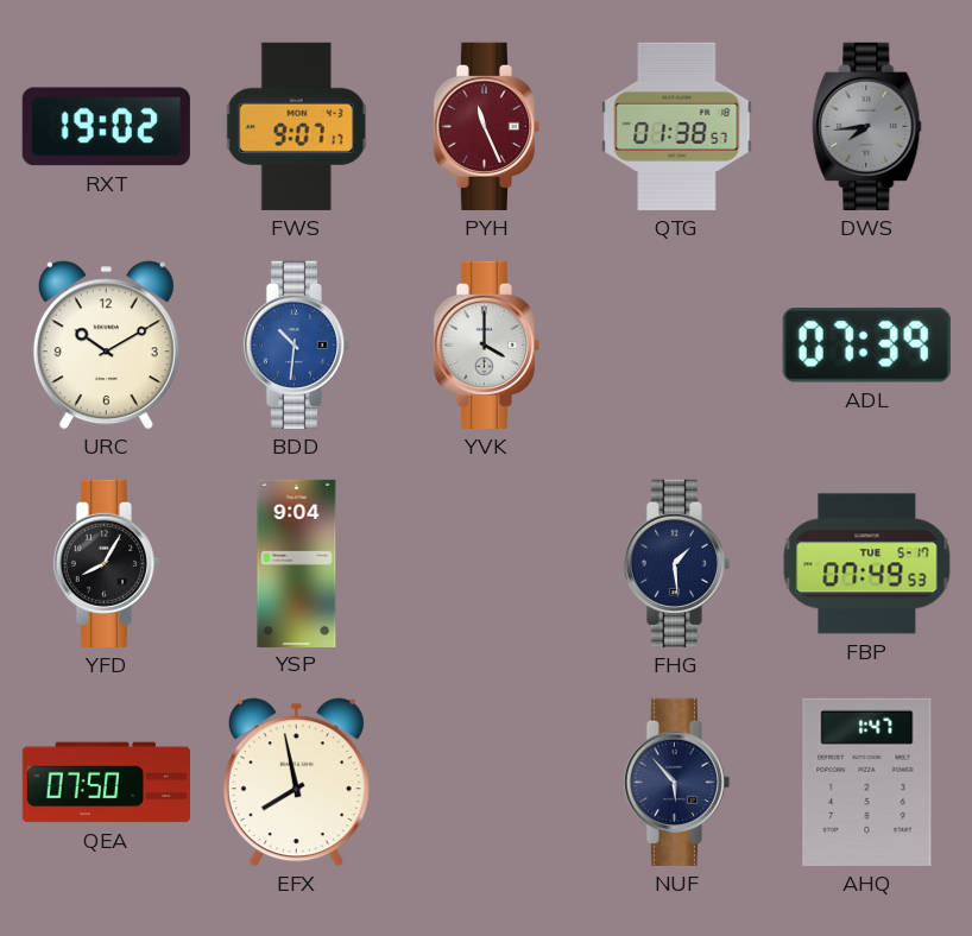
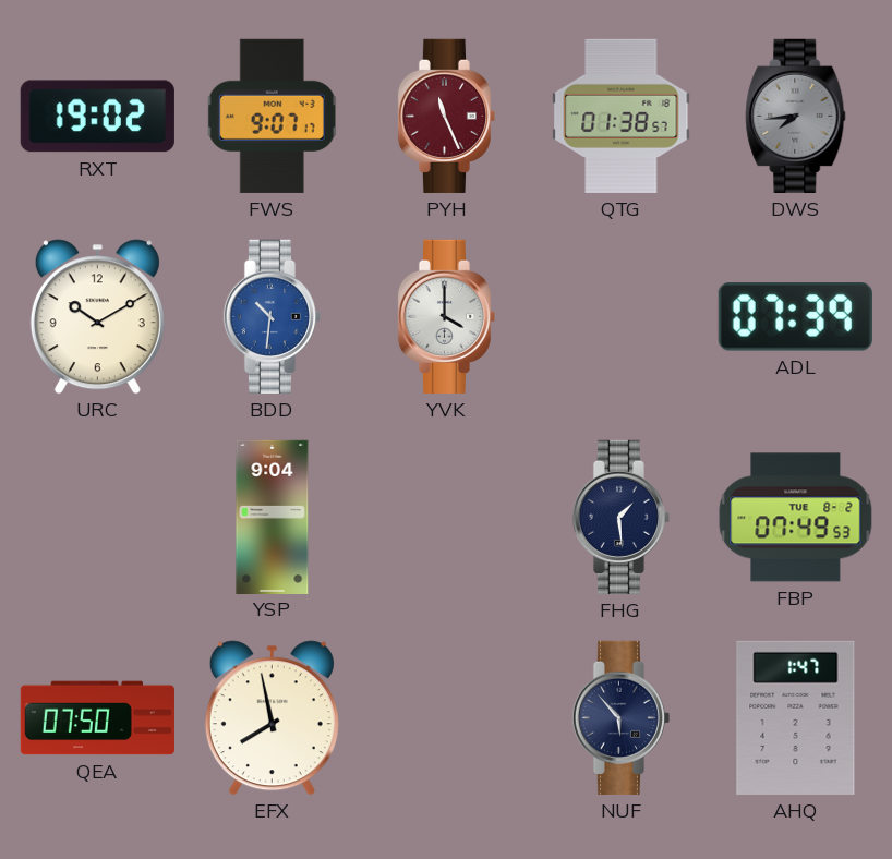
YFD: 8:05 -> none
FBP date: TUE 5-17 -> TUE 8-2
